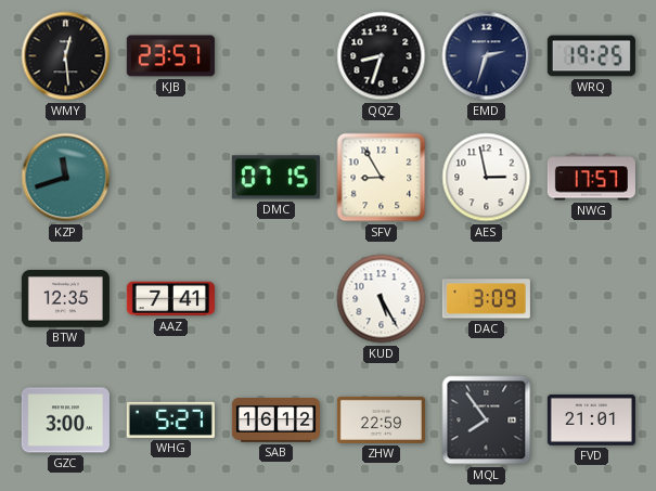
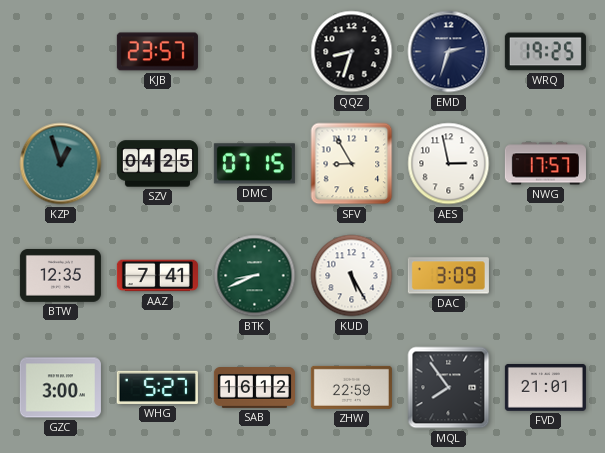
WMY: 12:29 -> none
KZP: 11:42 -> 12:57
SZV: none -> 04:25
BTK: none -> 8:41
